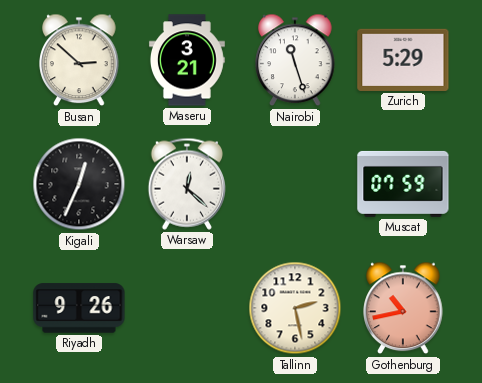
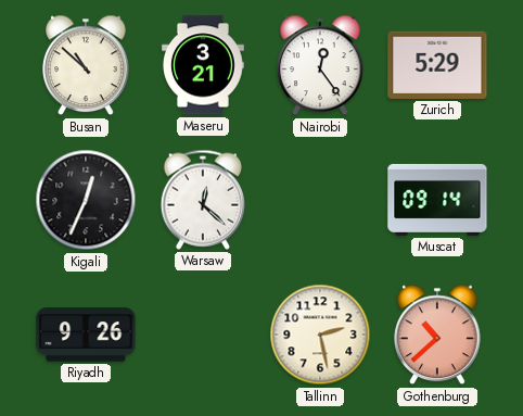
Busan: 2:52 -> 10:52
Nairobi: 11:27 -> 12:24
Muscat: 07:59 -> 09:14
Gothenburg: 10:43 -> 10:38
